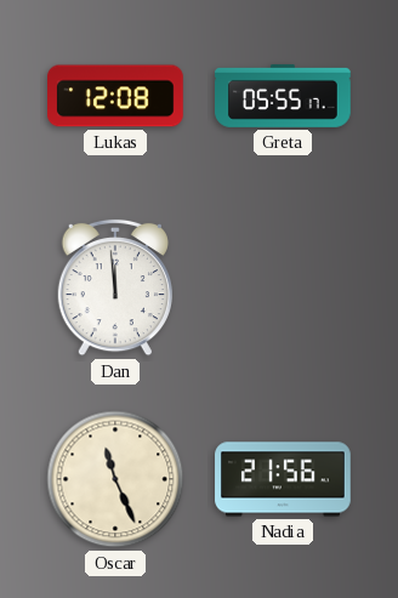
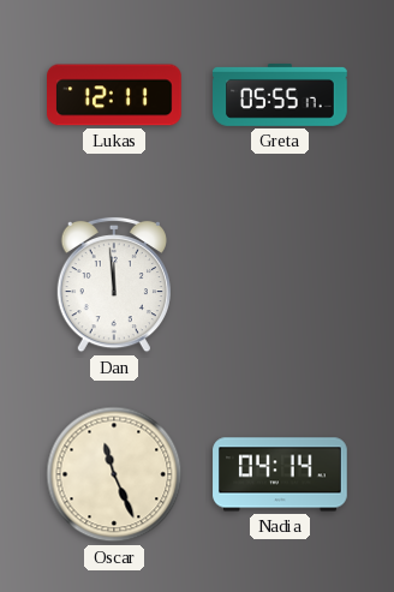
Lukas: 12:08 -> 12:11
Nadia: 21:56 -> 04:14
